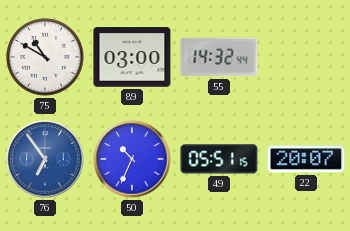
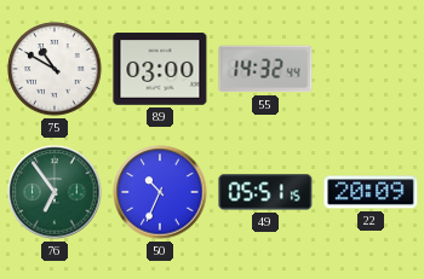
76 dial: blue -> green
22: 20:07 -> 20:09
